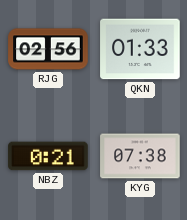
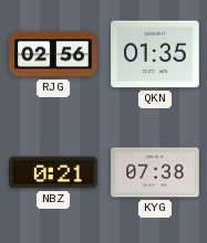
QKN: 01:33 -> 01:35
